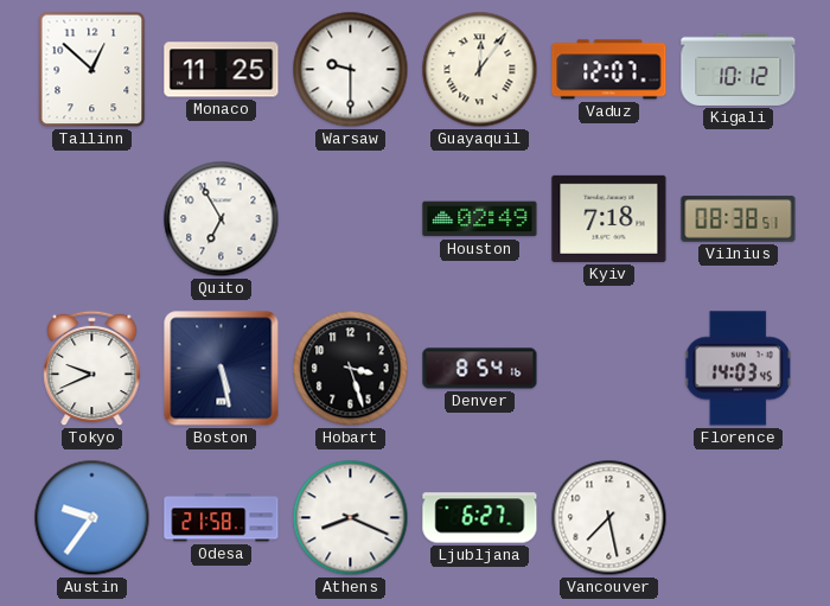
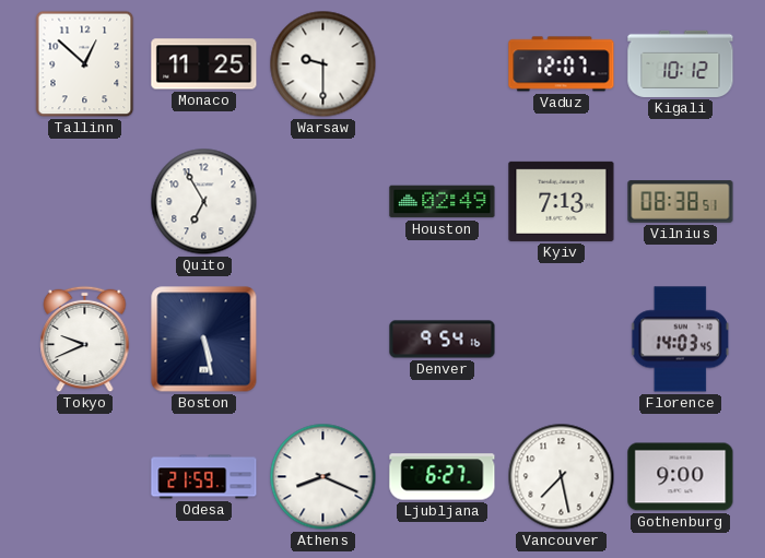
Guayaquil: 12:06 -> none
Kyiv: 7:18 -> 7:13
Hobart: 3:27 -> none
Denver: 8:54 -> 9:54
Austin: 9:36 -> none
Odesa: 21:58 -> 21:59
Gothenburg: none -> 9:00
